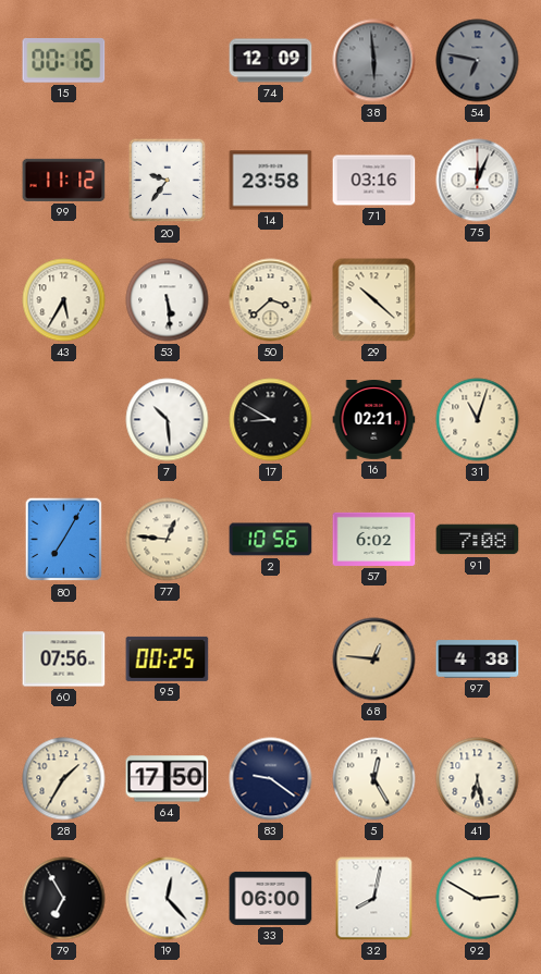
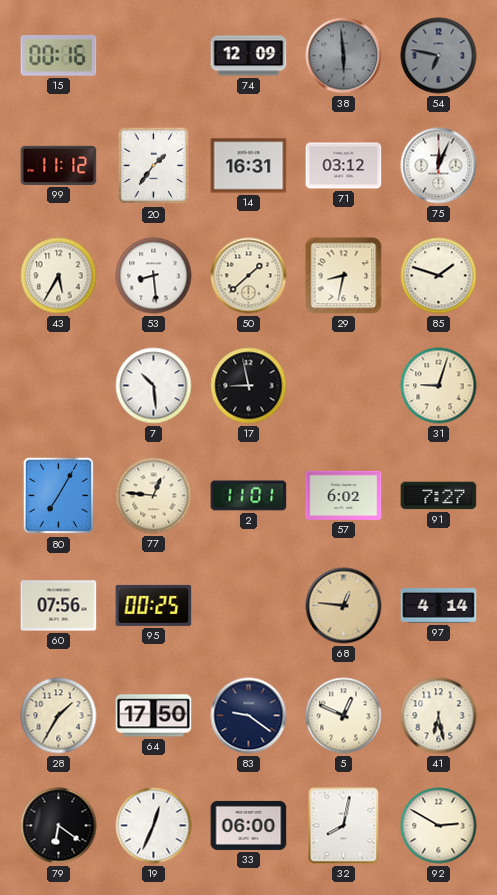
20: 9:36 -> 1:36
14: 23:58 -> 16:31
71: 03:16 -> 03:12
53: 5:29 -> 8:29
50: 3:38 -> 1:38
29: 10:22 -> 8:32
85: none -> 1:48
17: 8:50 -> 8:58
16: 02:21 -> none
31: 11:03 -> 9:03
2: 10:56 -> 11:01
91: 7:08 -> 7:27
97: 4:38 -> 4:14
5: 12:25 -> 12:49
79: 6:55 -> 6:21
19: 12:23 -> 12:34
